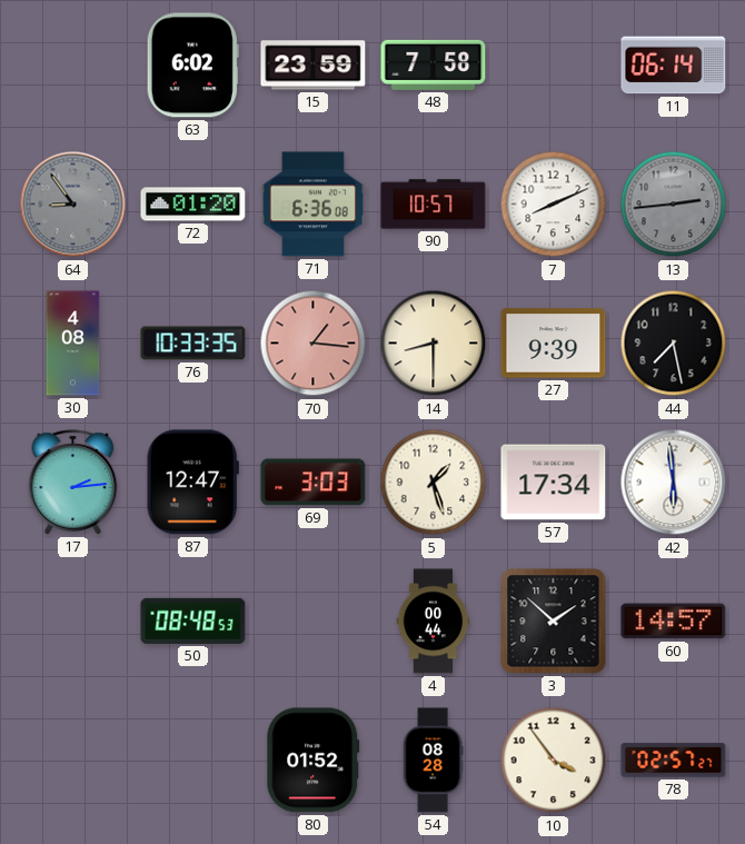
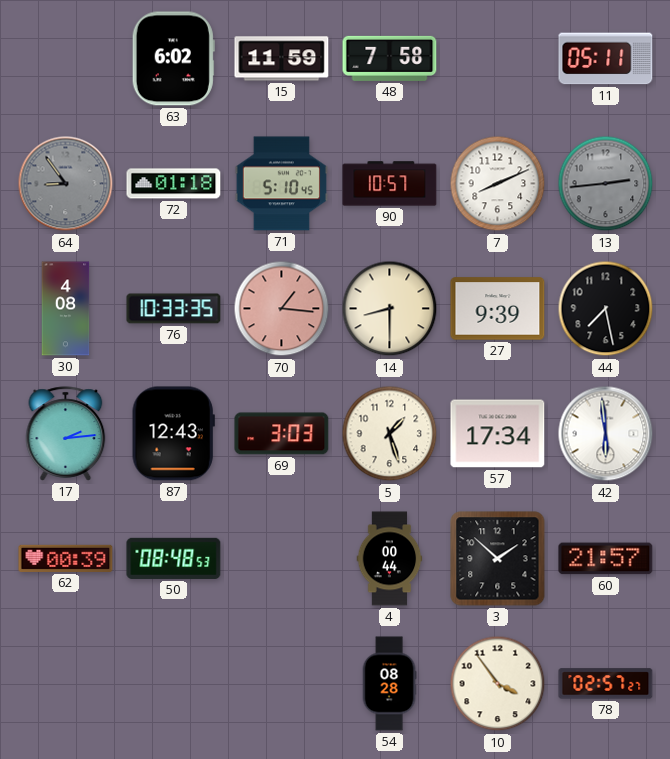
15: 23:59 -> 11:59
11: 06:14 -> 05:11
72: 01:20 -> 01:18
71: 6:36 -> 5:10
87: 12:47 -> 12:43
62: none -> 00:39
60: 14:57 -> 21:57
80: 01:52 -> none
